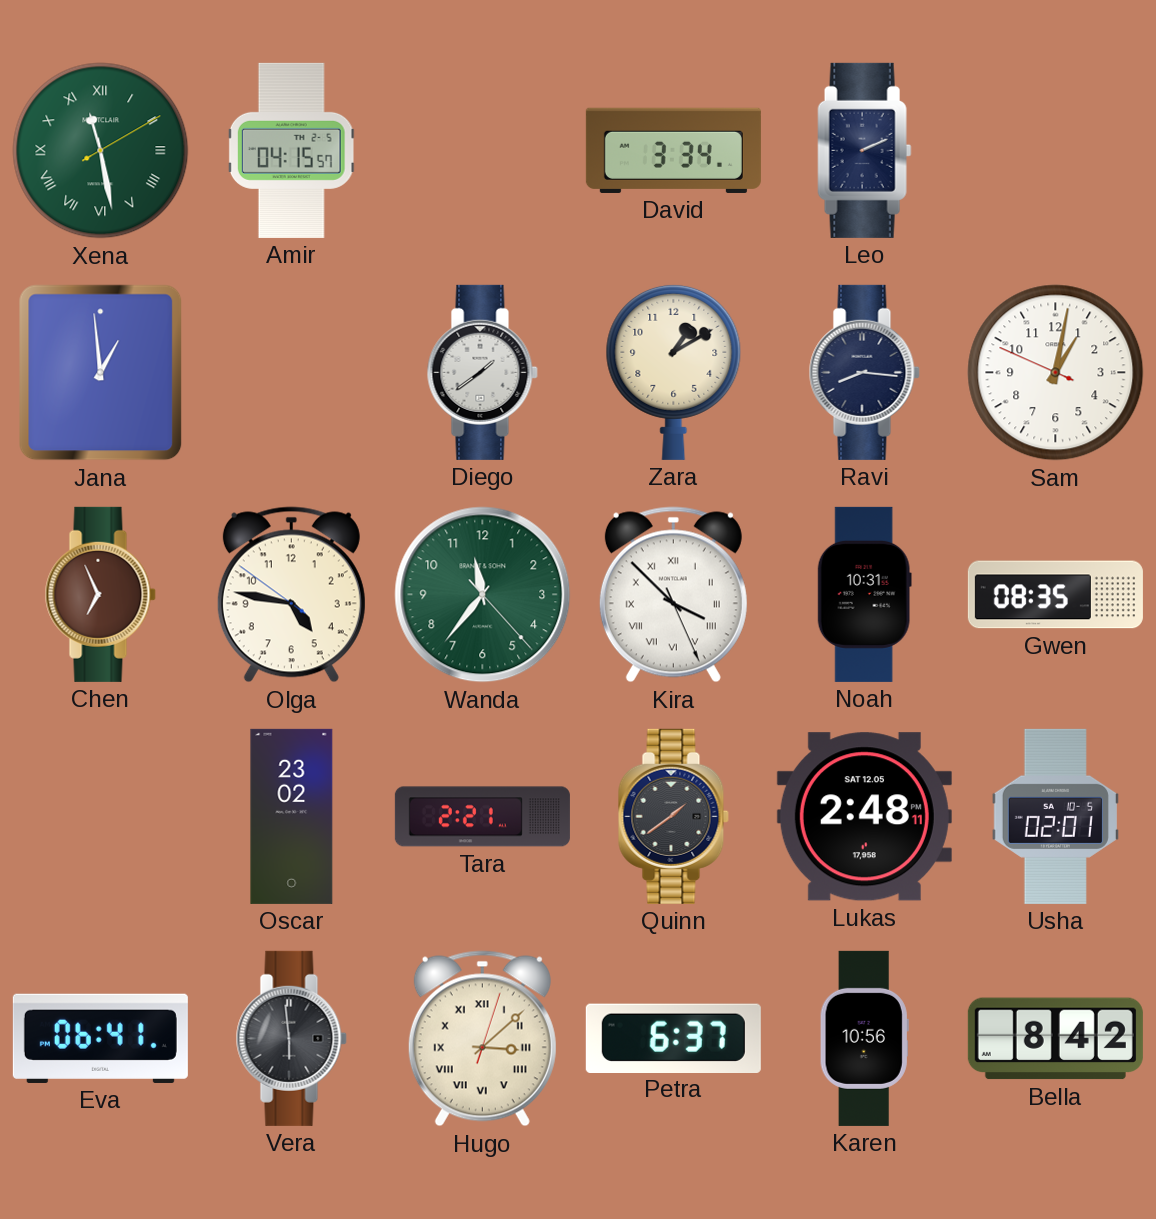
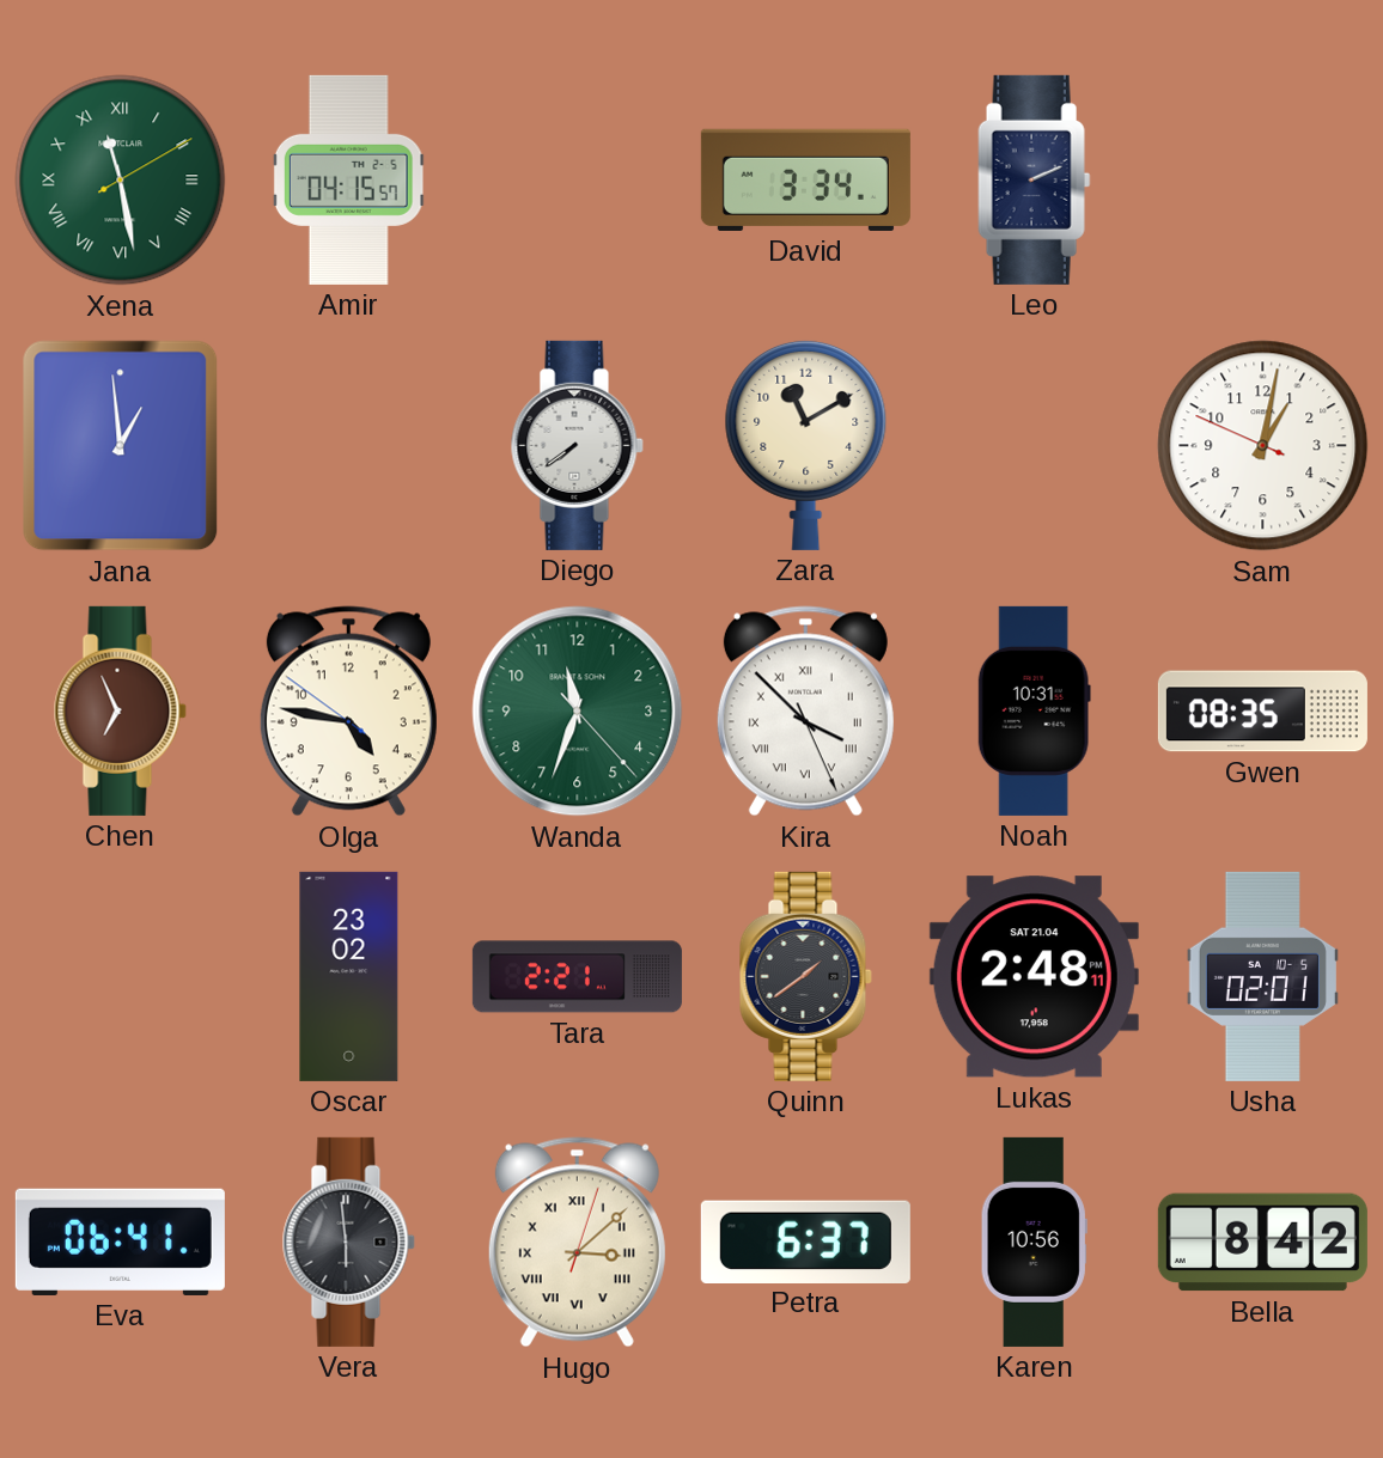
Diego: 1:39 -> 7:39
Zara: 1:10 -> 11:10
Ravi: 8:16 -> none
Wanda: 11:36 -> 11:33
Lukas date: SAT 12.05 -> SAT 21.04
